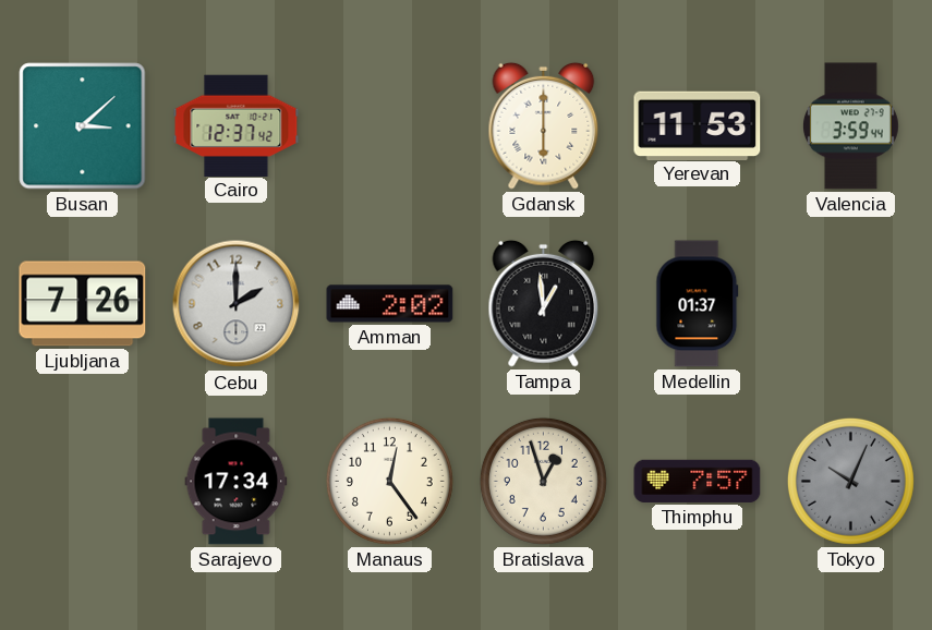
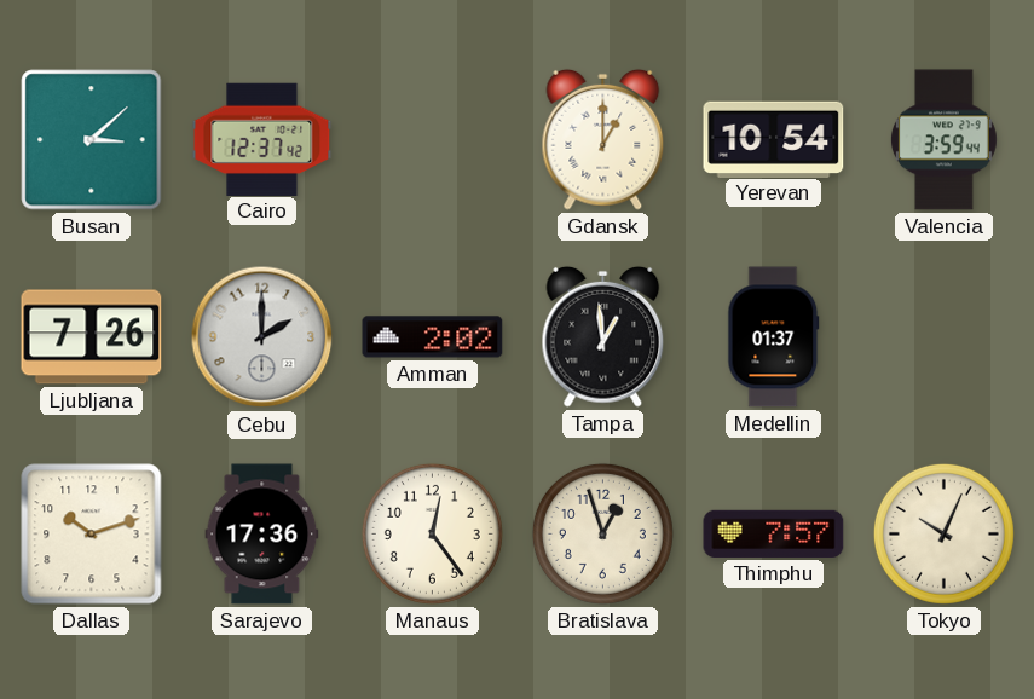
Gdansk: 6:00 -> 1:00
Yerevan: 11:53 -> 10:54
Dallas: none -> 10:12
Sarajevo: 17:34 -> 17:36
Tokyo dial: grey -> cream
